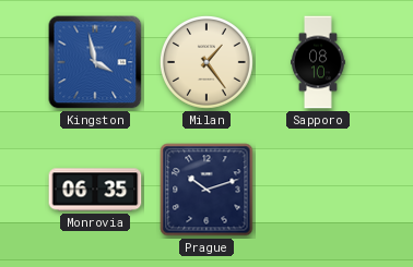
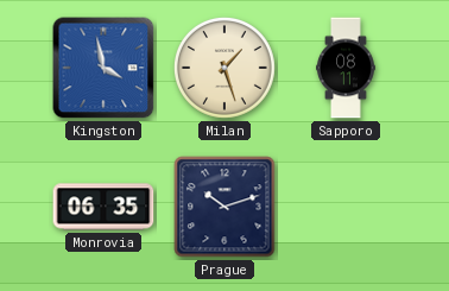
Milan: 1:24 -> 1:27
Sapporo: 08:10 -> 08:11
